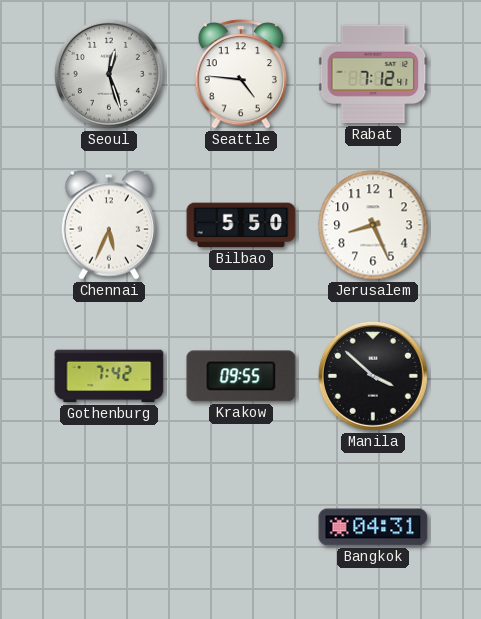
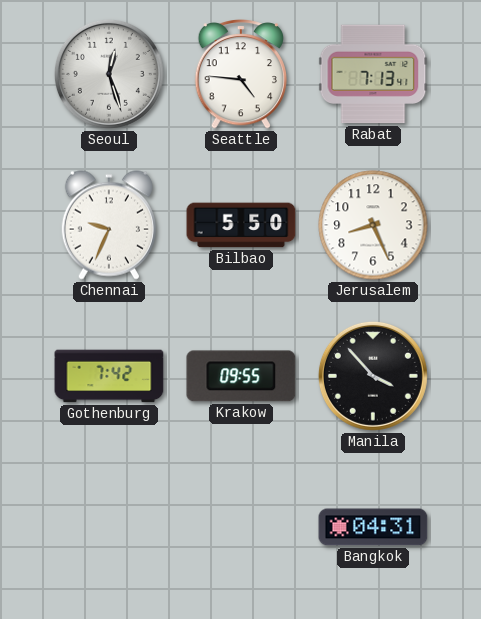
Rabat: 7:12 -> 7:13
Chennai: 5:34 -> 9:34
Manila: 3:52 -> 3:53
